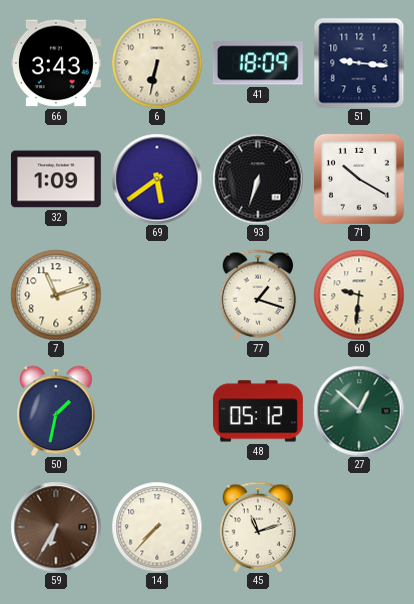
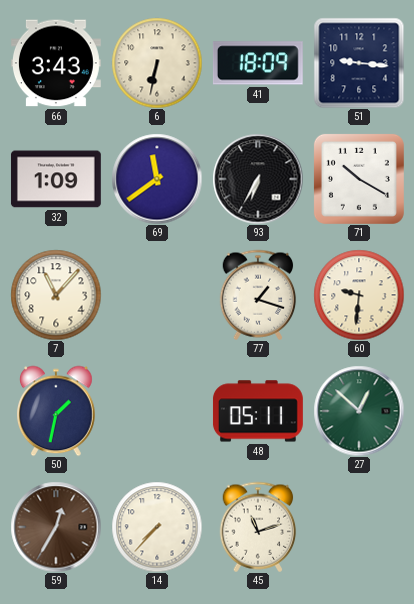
69: 5:39 -> 11:39
93: 6:33 -> 6:35
7: 11:12 -> 11:07
48: 05:12 -> 05:11
59: 6:35 -> 12:35
